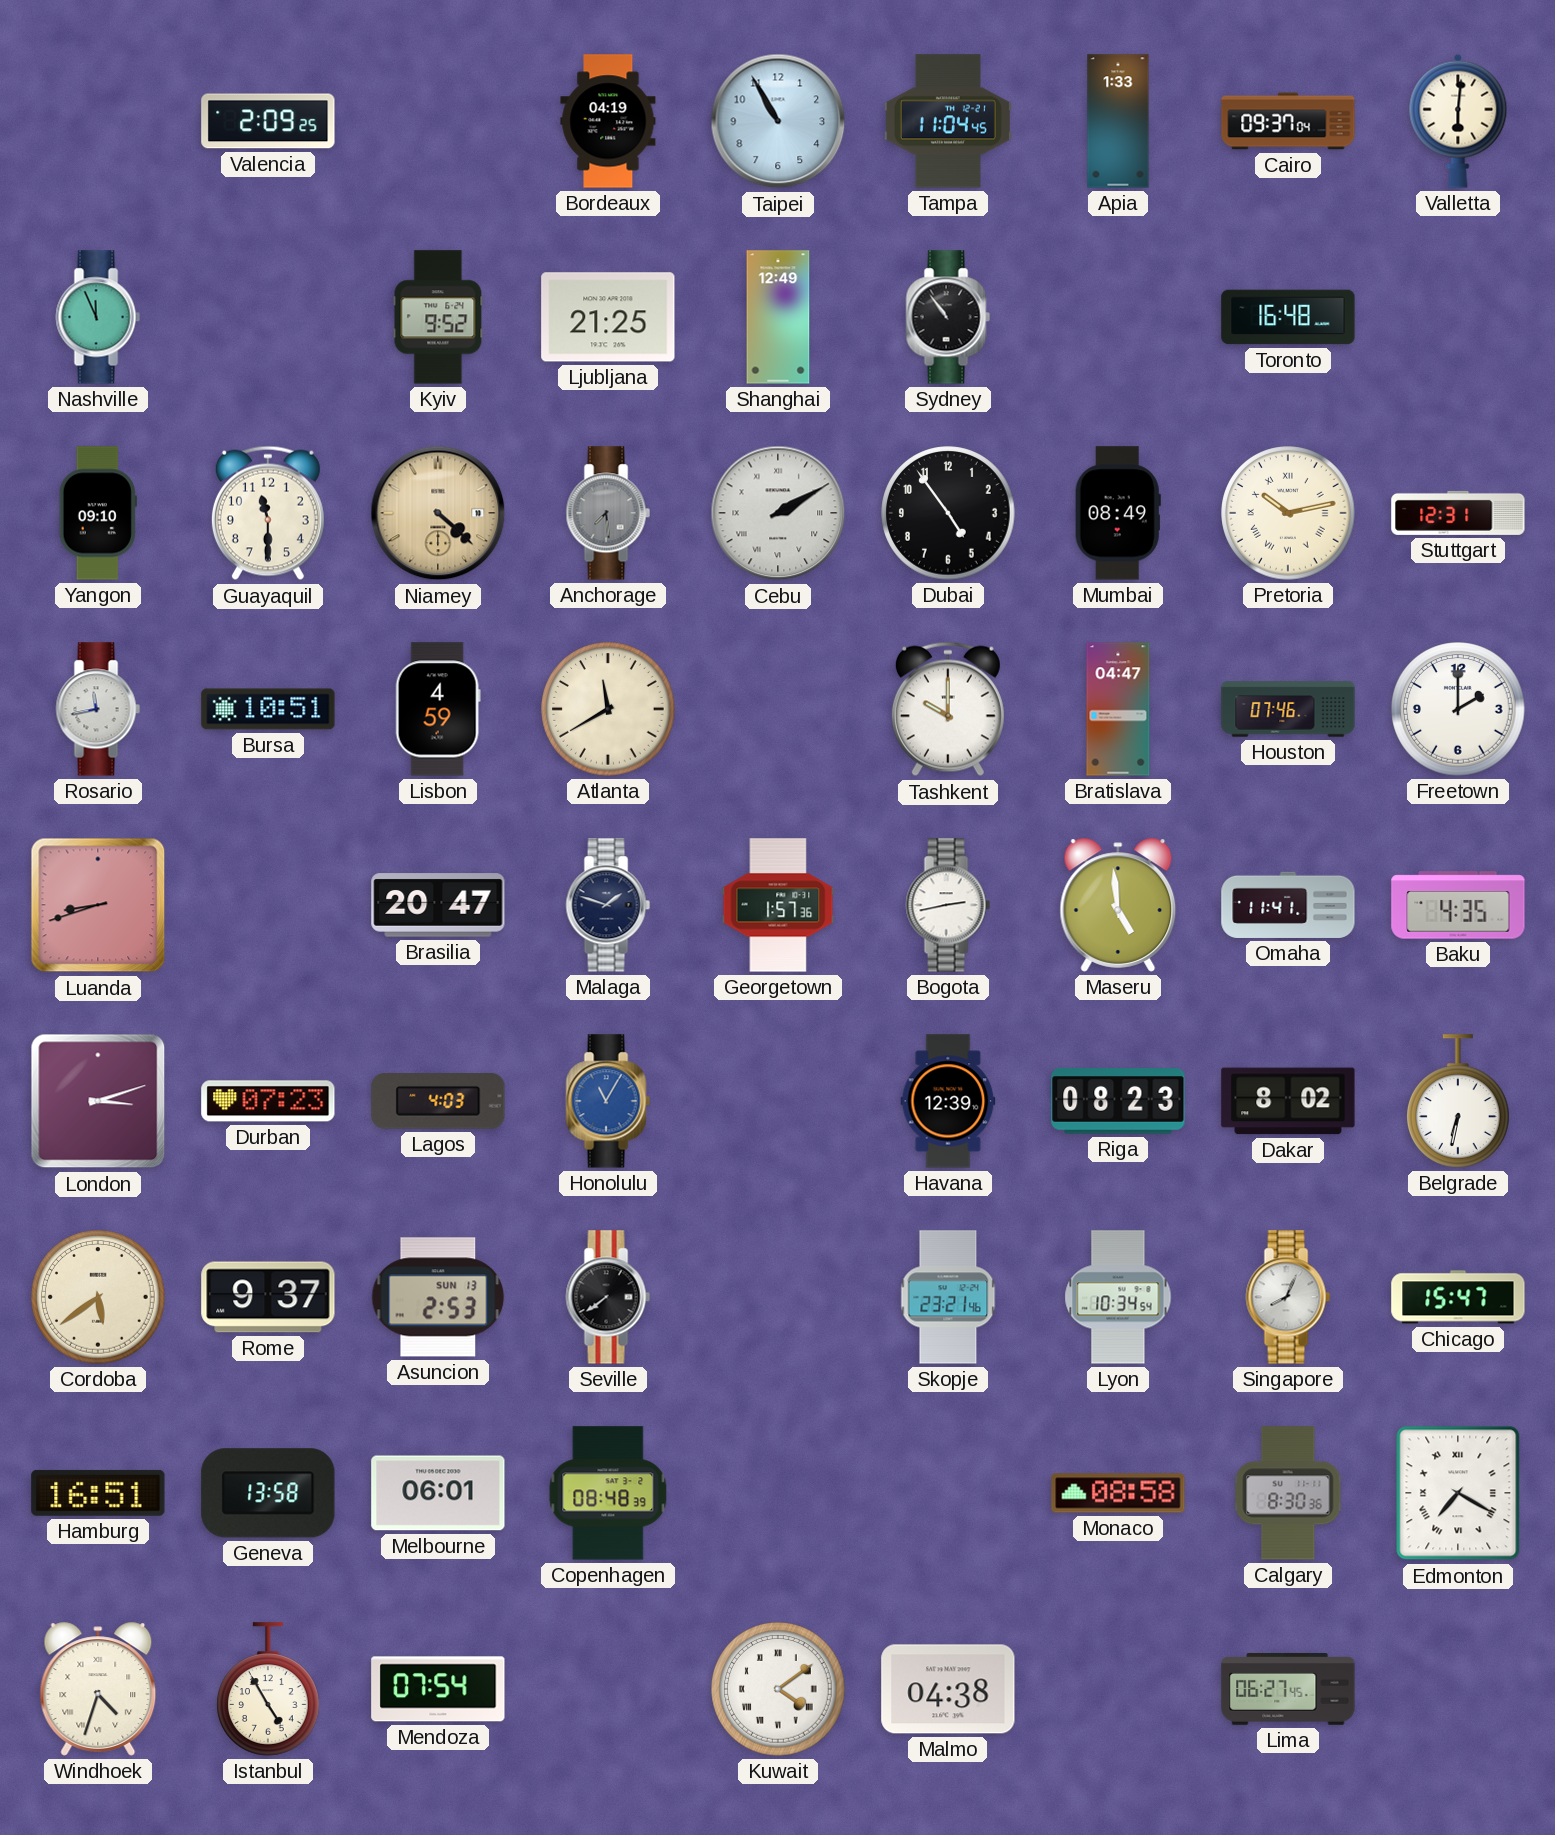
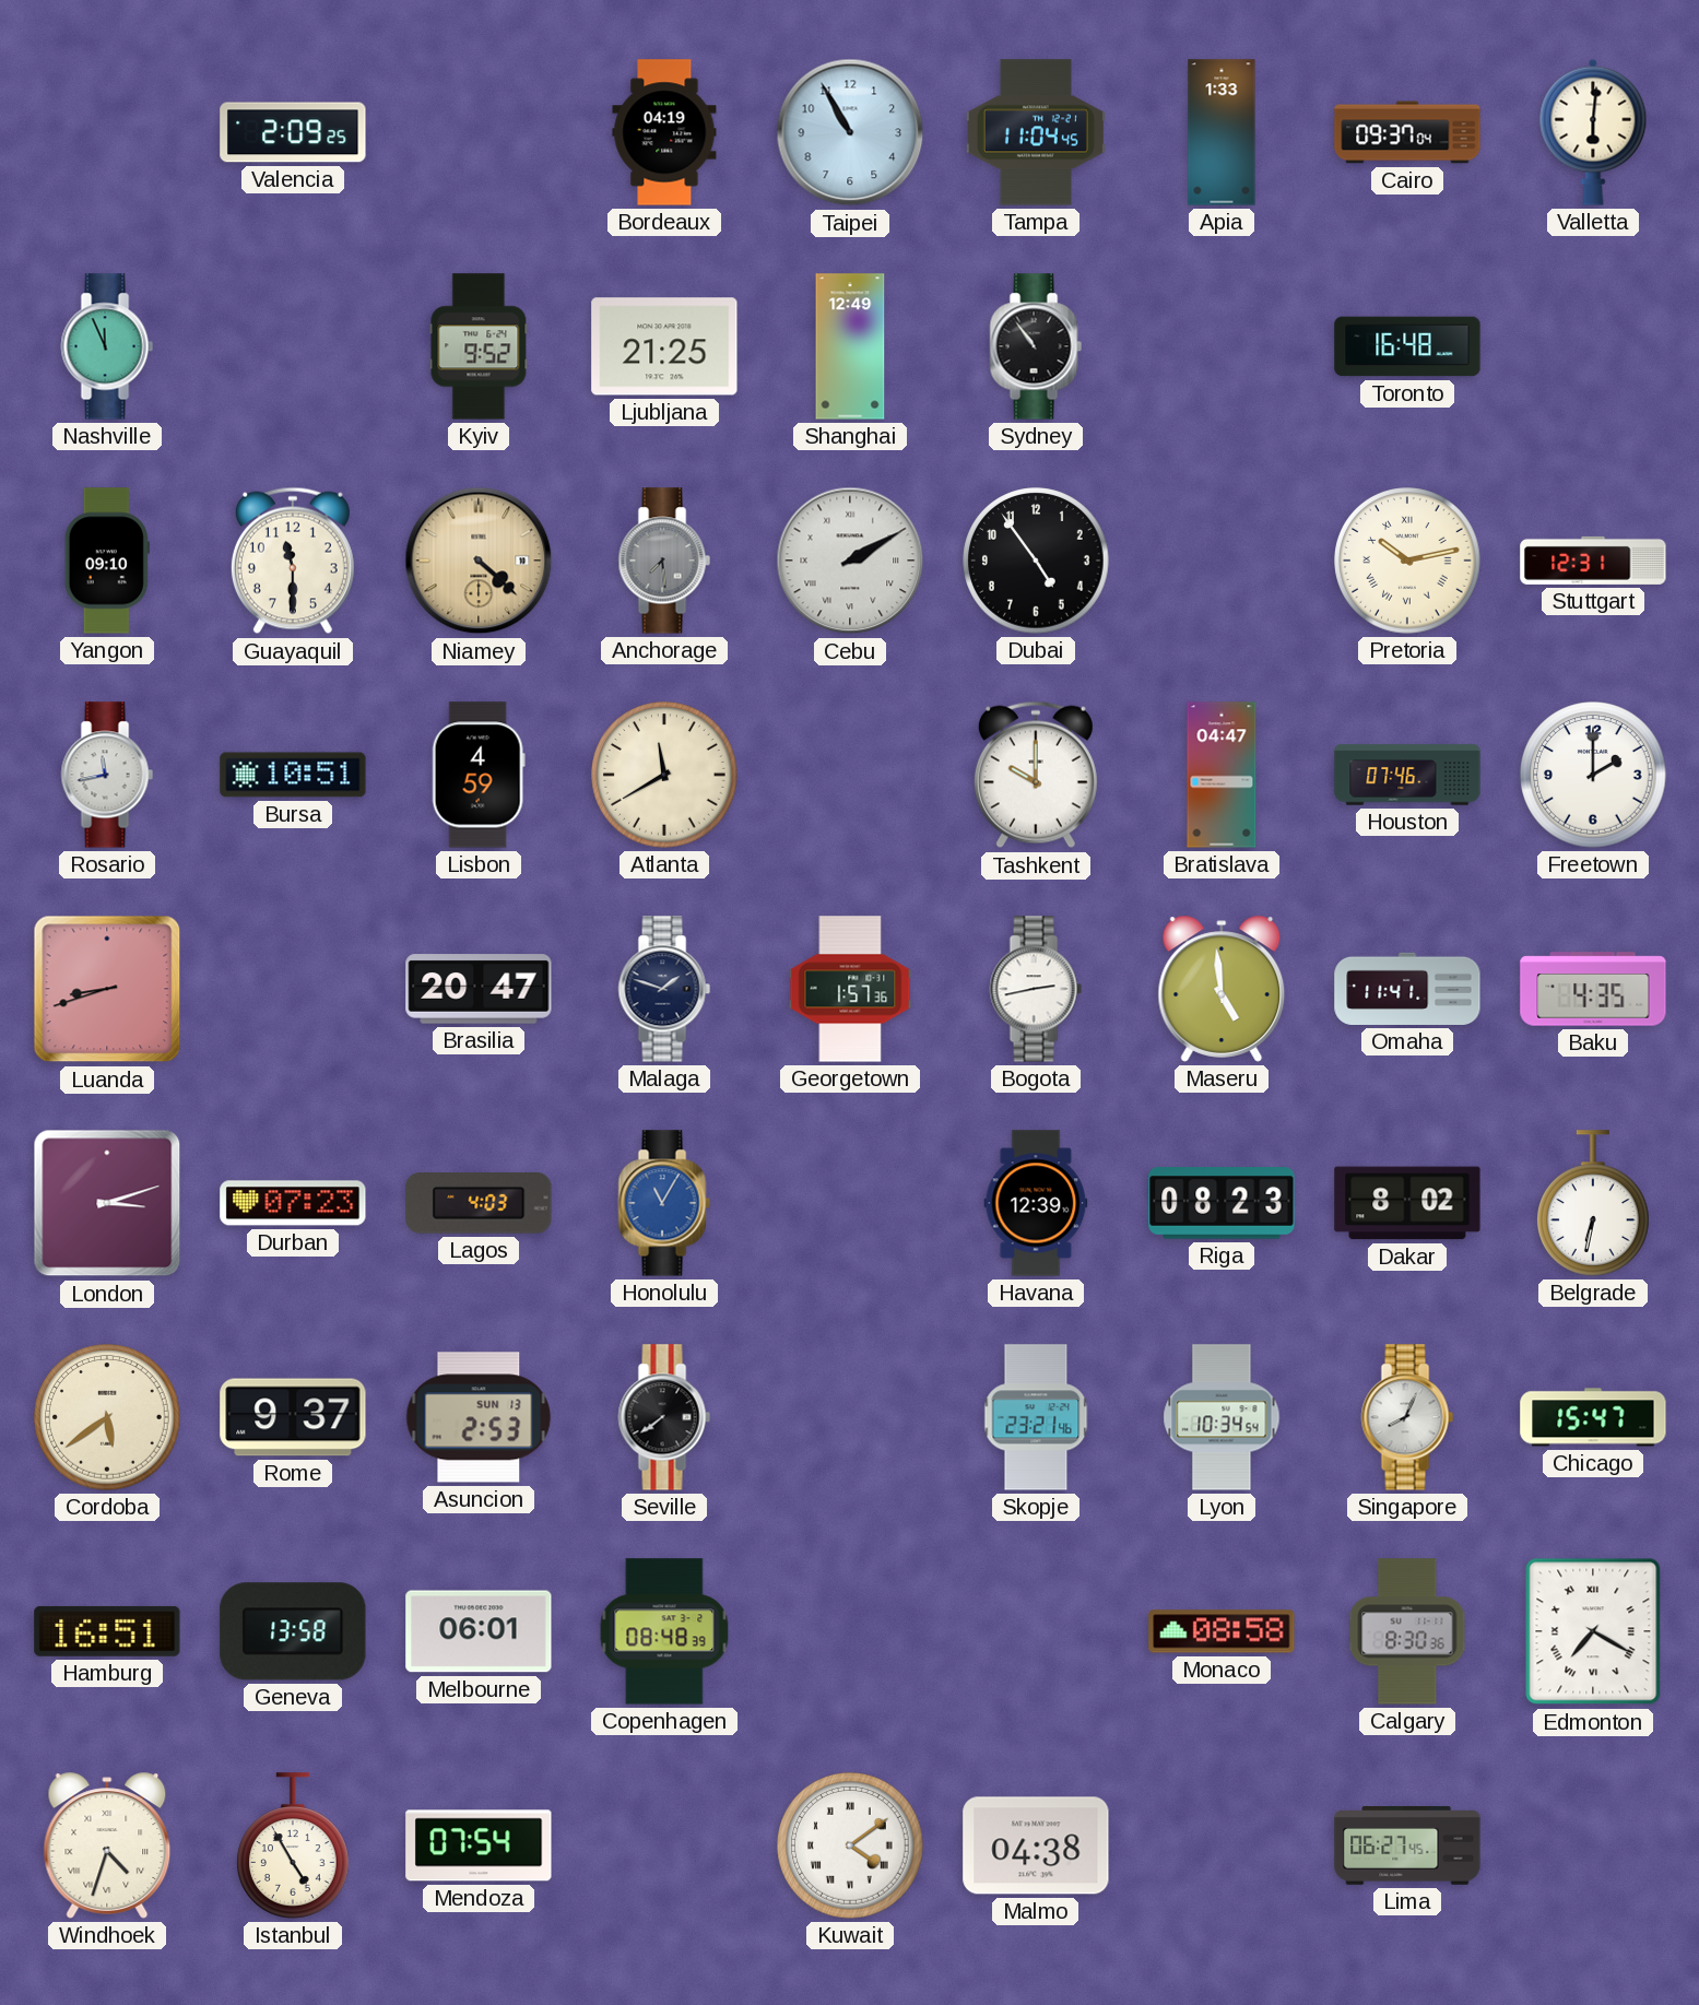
Mumbai: 08:49 -> none
